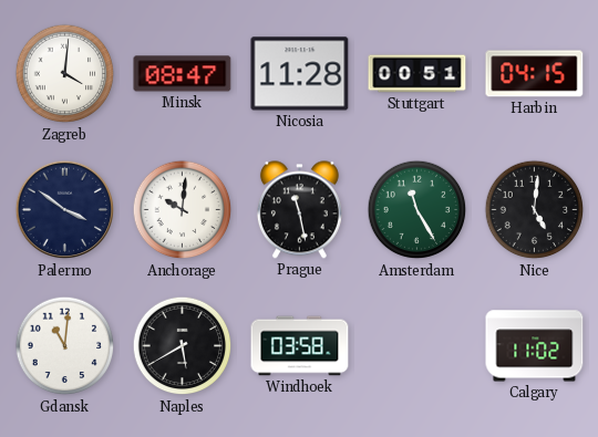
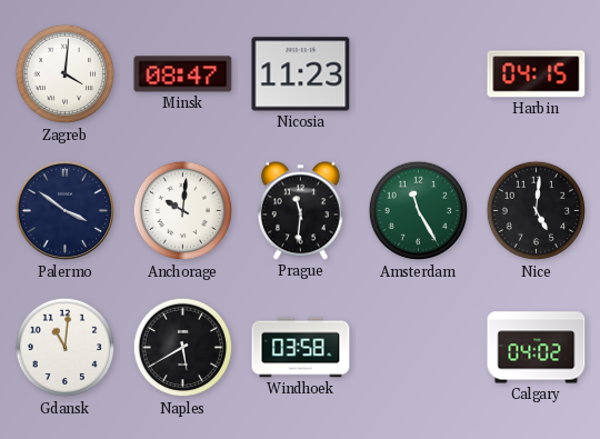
Nicosia: 11:28 -> 11:23
Stuttgart: 00:51 -> none
Prague: 11:28 -> 11:31
Calgary: 11:02 -> 04:02
